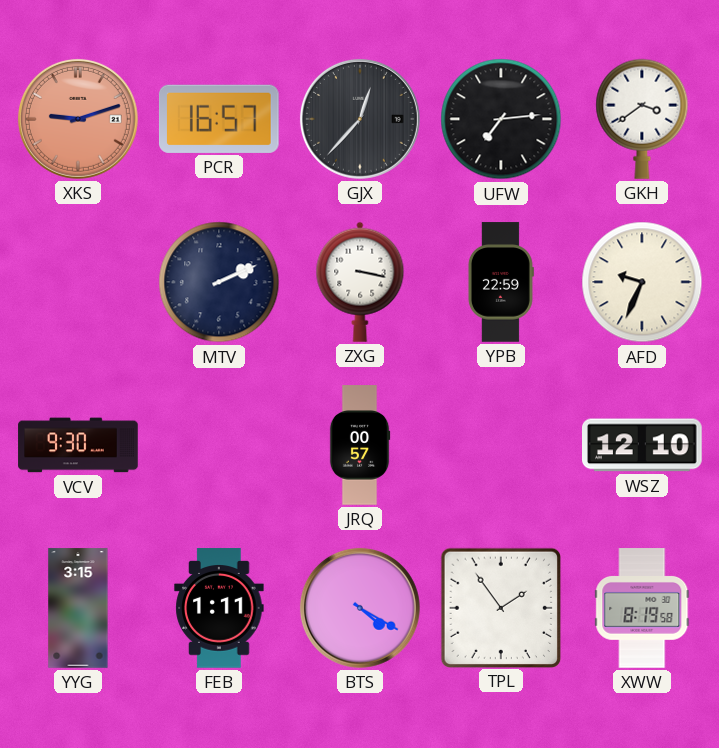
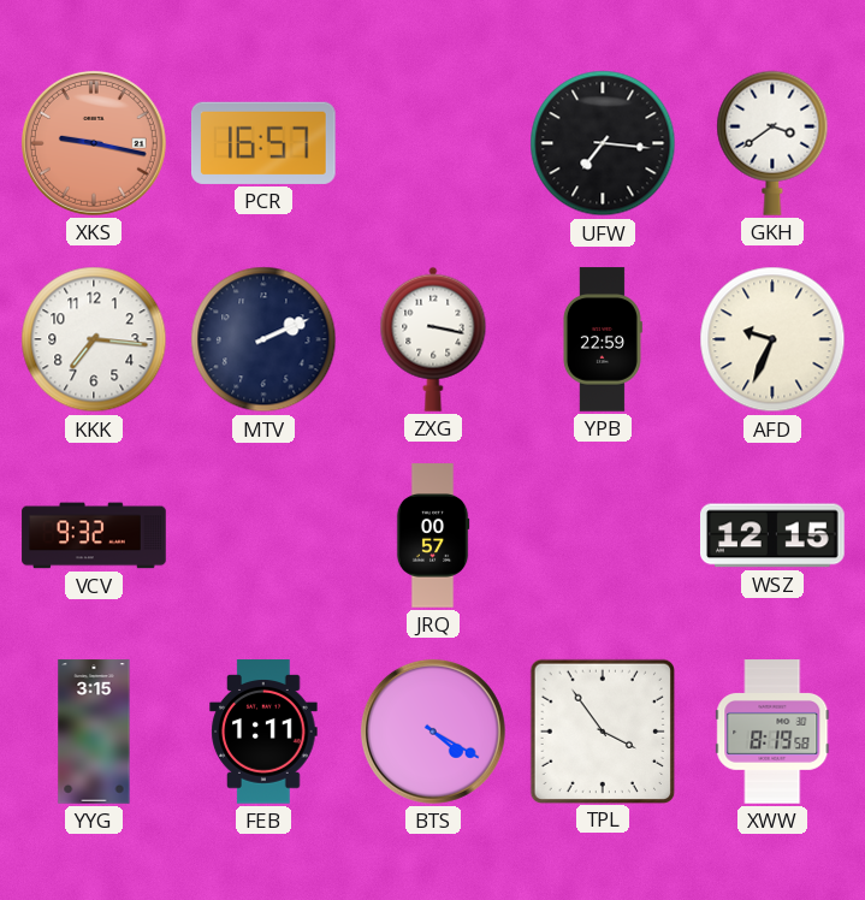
XKS: 9:12 -> 9:17
GJX: 12:37 -> none
UFW: 7:14 -> 7:16
KKK: none -> 7:16
VCV: 9:30 -> 9:32
WSZ: 12:10 -> 12:15
TPL: 1:54 -> 3:54
